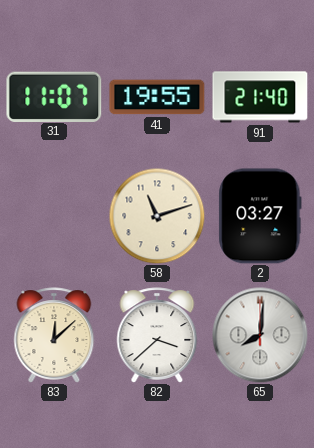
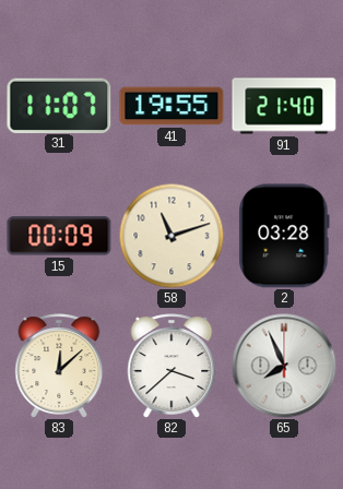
15: none -> 00:09
2: 03:27 -> 03:28
65: 8:01 -> 7:56
